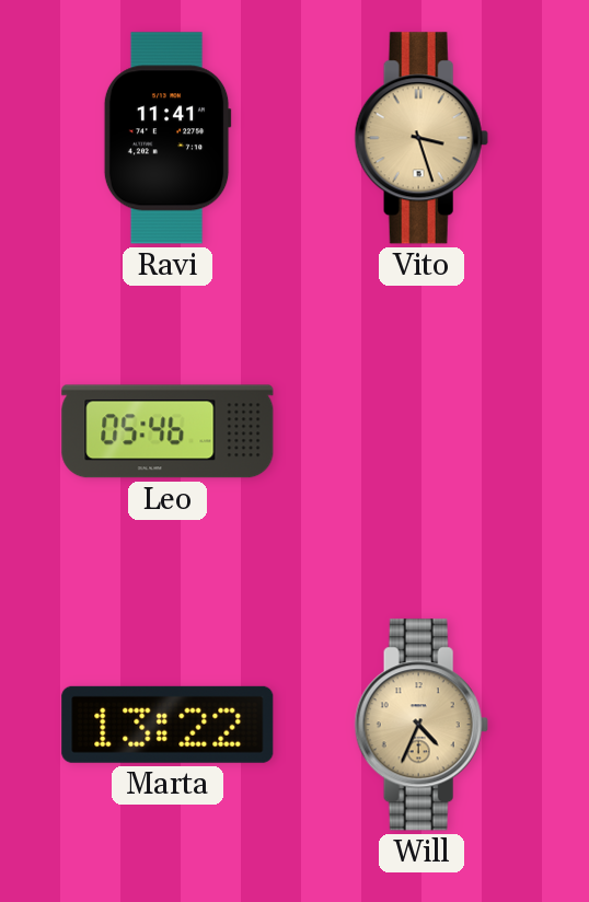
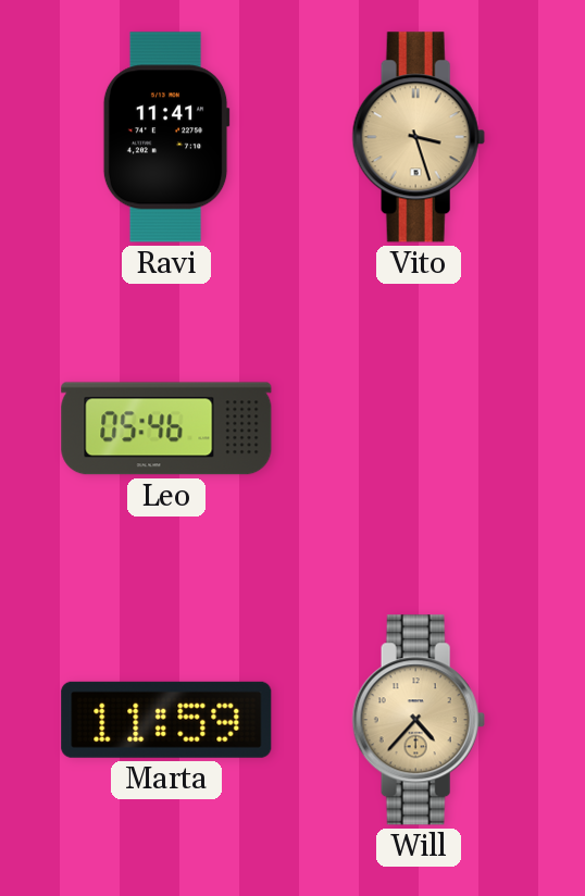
Marta: 13:22 -> 11:59
Will: 4:34 -> 4:37
